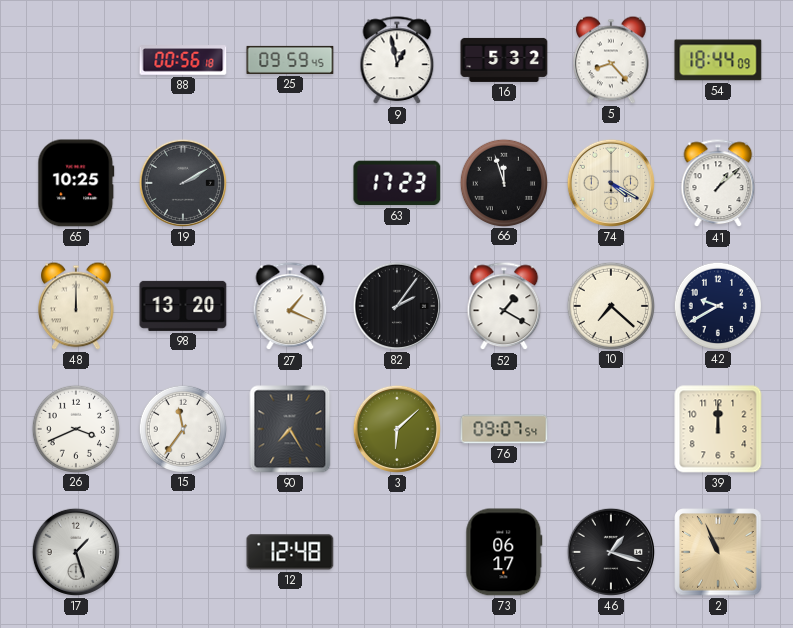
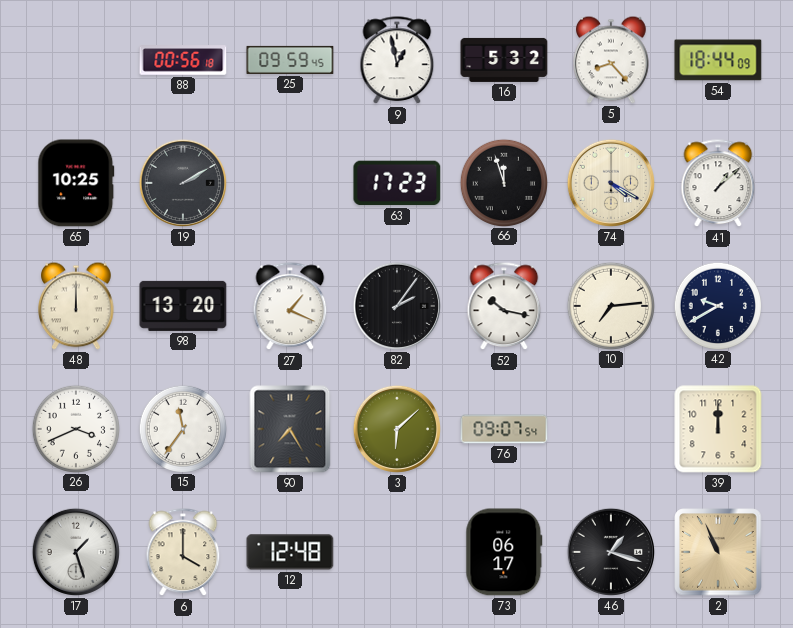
52: 1:20 -> 10:17
10: 7:22 -> 7:14
6: none -> 4:00
